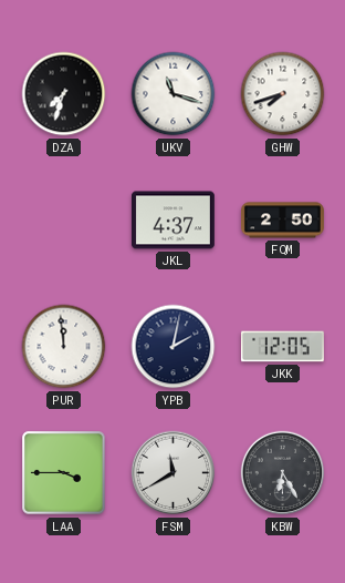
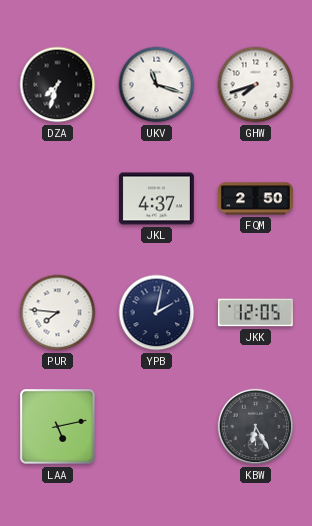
PUR: 11:59 -> 7:46
LAA: 3:45 -> 5:13
FSM: 11:40 -> none
